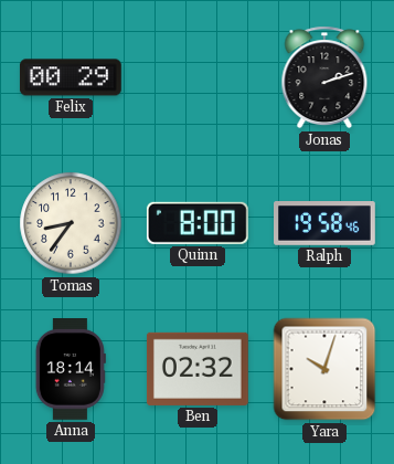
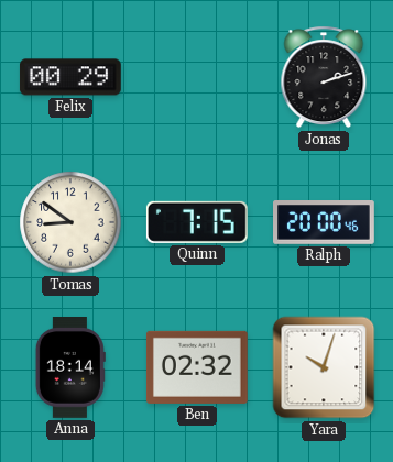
Tomas: 8:36 -> 8:51
Quinn: 8:00 -> 7:15
Ralph: 19:58 -> 20:00
